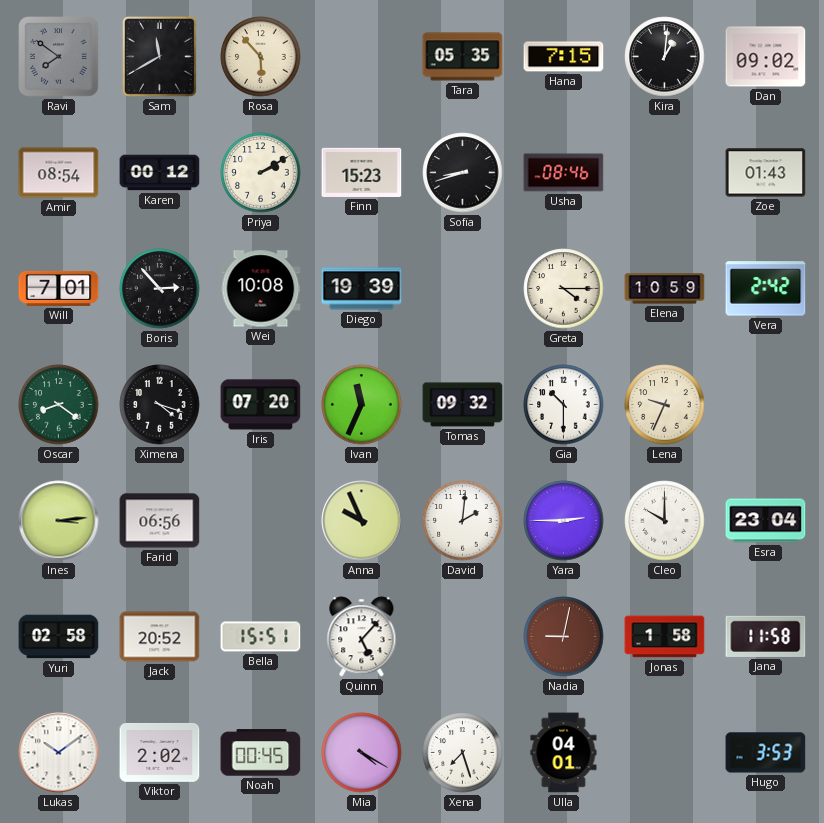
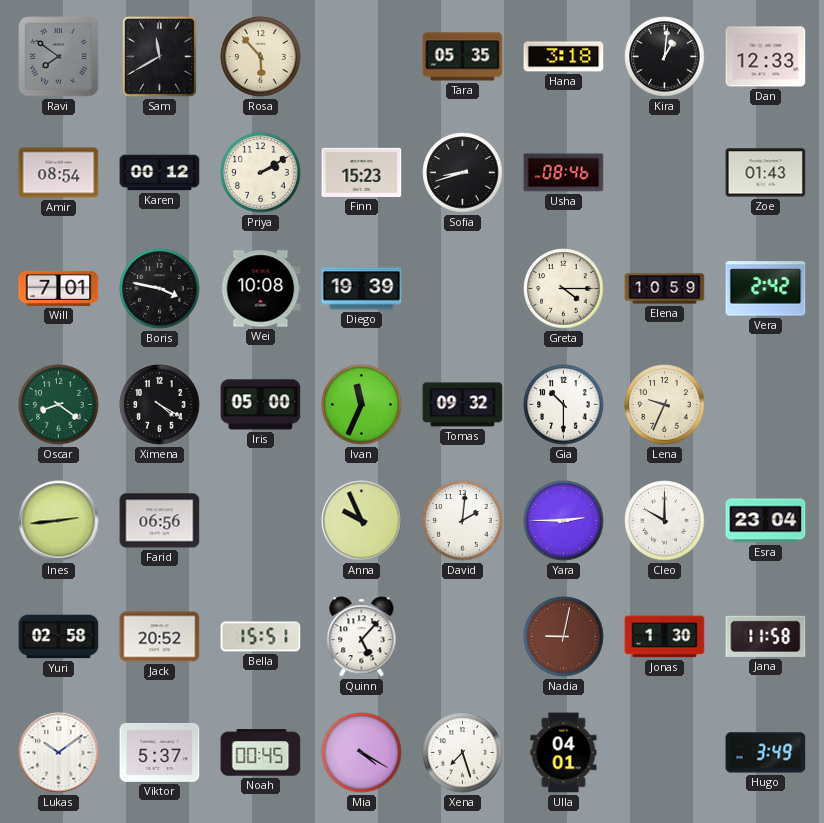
Hana: 7:15 -> 3:18
Dan: 09:02 -> 12:33
Boris: 2:53 -> 3:47
Ximena: 4:18 -> 4:20
Iris: 07:20 -> 05:00
Ines: 3:14 -> 2:44
Jonas: 1:58 -> 1:30
Viktor: 2:02 -> 5:37
Hugo: 3:53 -> 3:49
